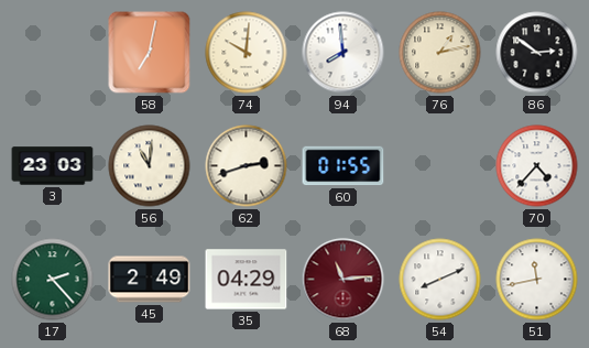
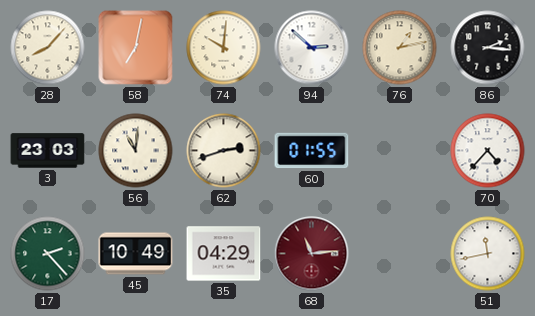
28: none -> 8:07
94: 7:59 -> 2:52
86: 2:51 -> 2:16
45: 2:49 -> 10:49
54: 8:11 -> none
